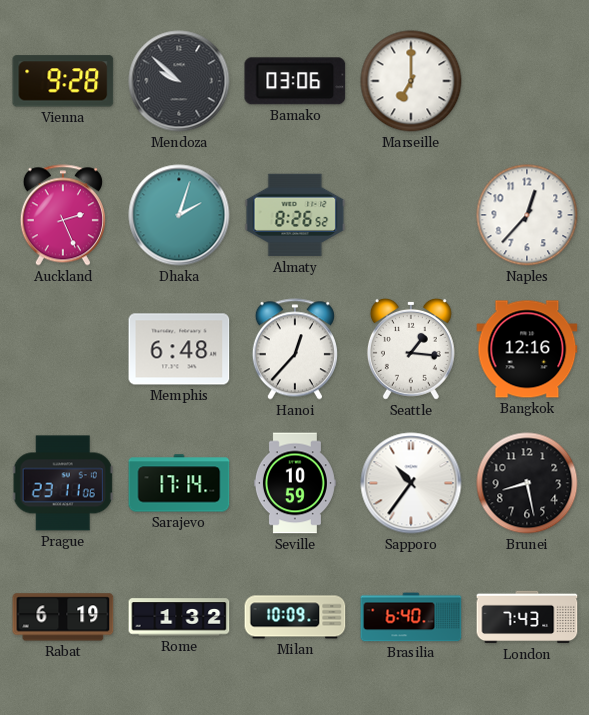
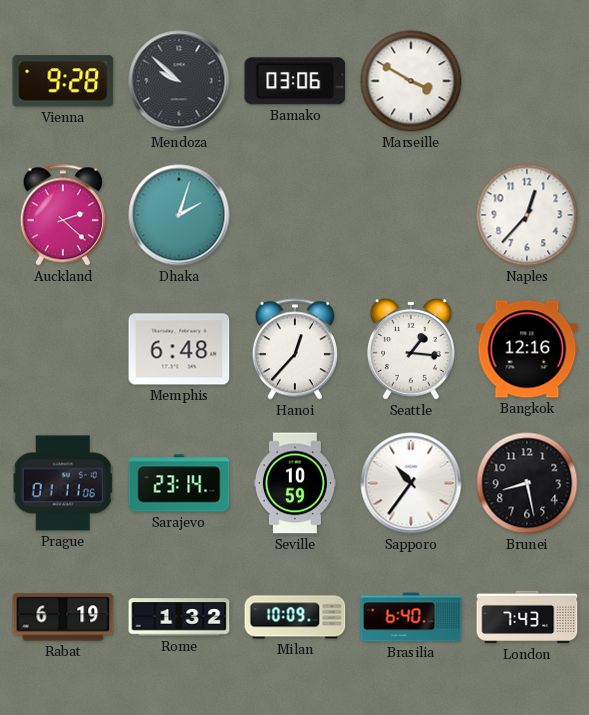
Marseille: 7:00 -> 3:50
Auckland: 2:26 -> 2:22
Almaty: 8:26 -> none
Prague: 23:11 -> 01:11
Sarajevo: 17:14 -> 23:14
